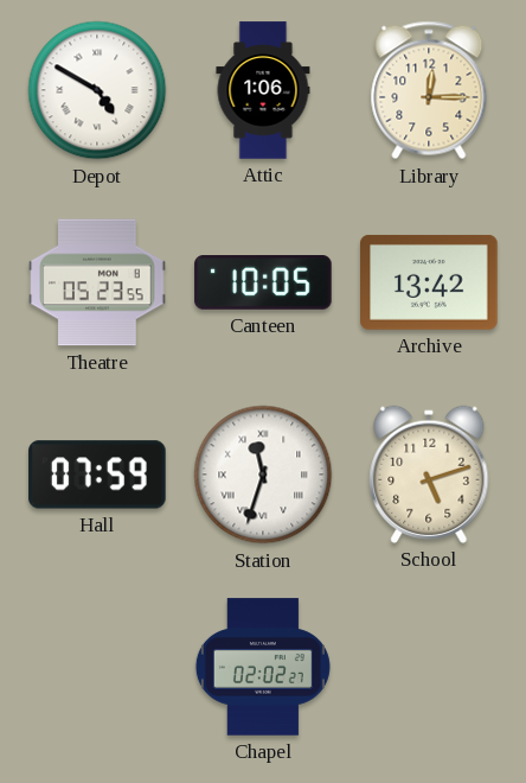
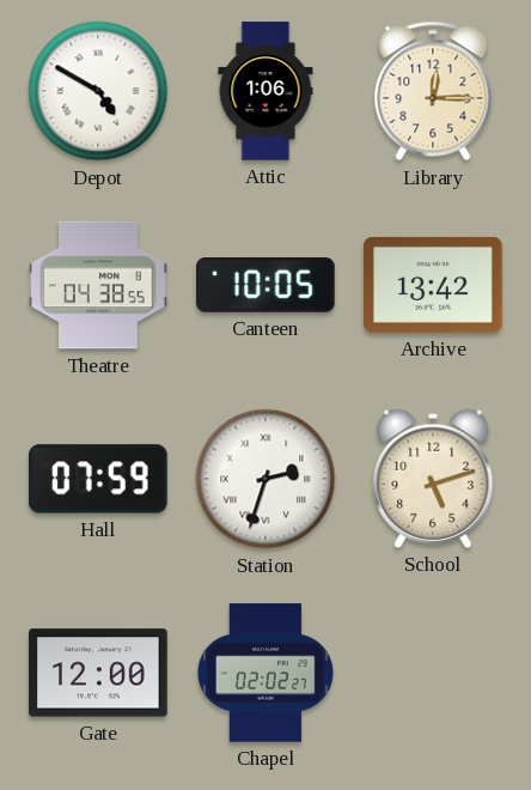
Theatre: 05:23 -> 04:38
Station: 11:33 -> 2:33
Gate: none -> 12:00
